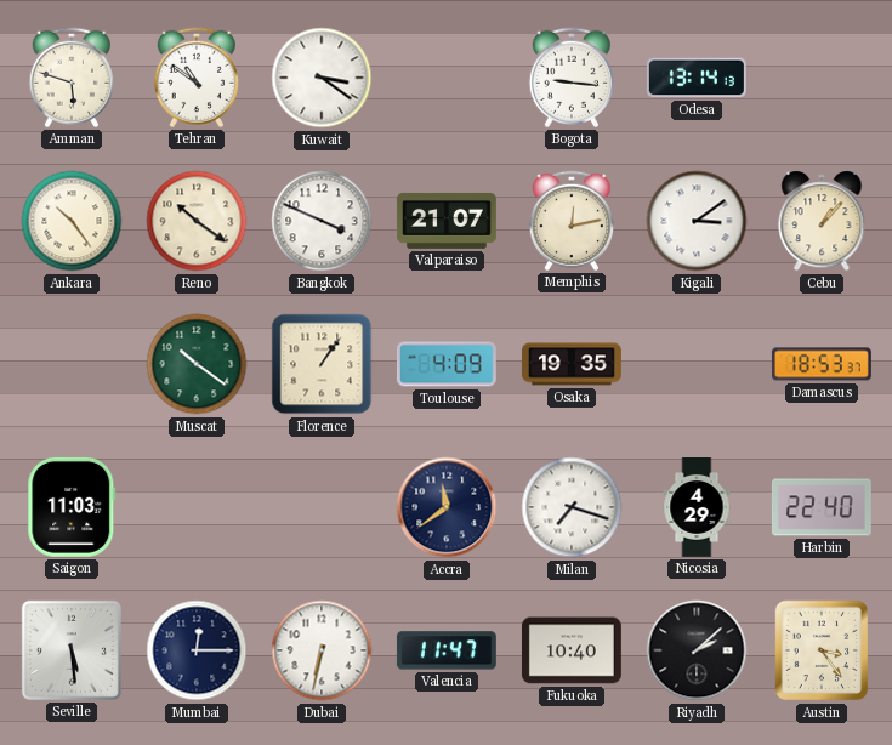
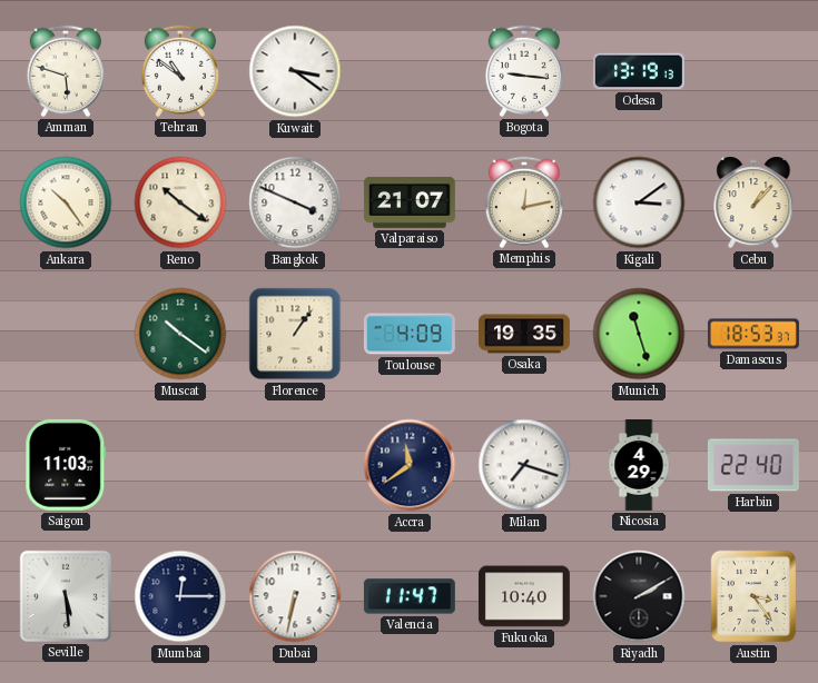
Odesa: 13:14 -> 13:19
Munich: none -> 11:27
Riyadh: 2:08 -> 2:10
